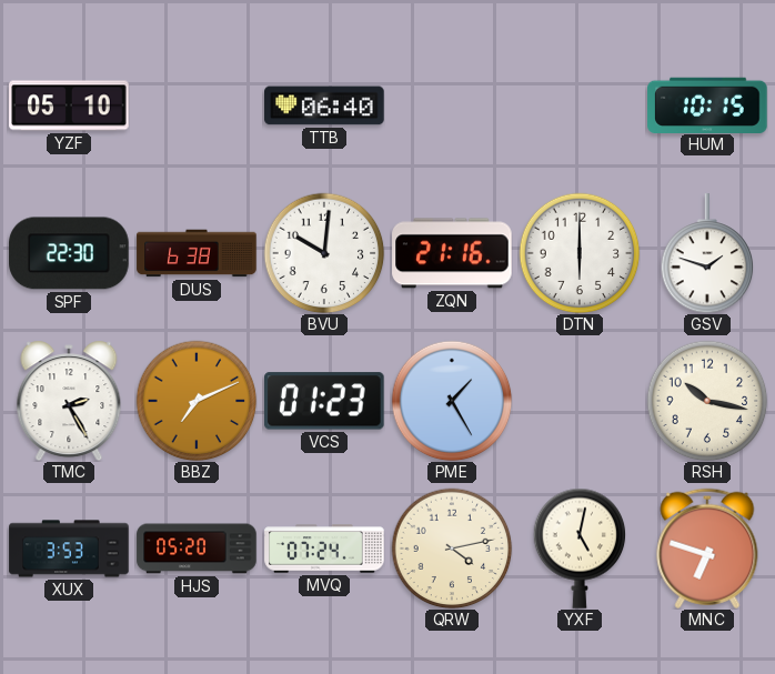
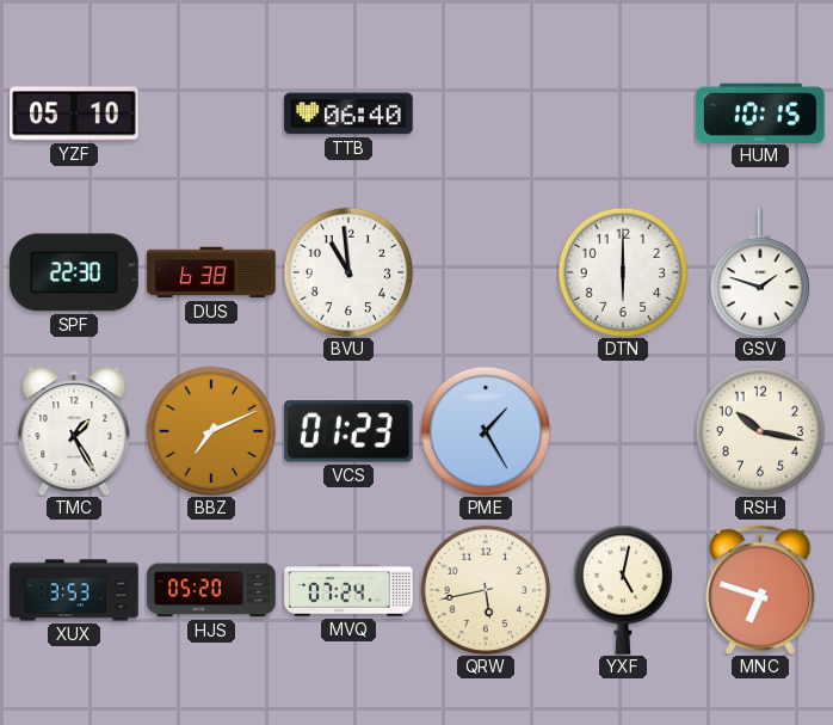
BVU: 10:01 -> 10:59
ZQN: 21:16 -> none
TMC: 2:25 -> 1:25
QRW: 4:13 -> 5:43
